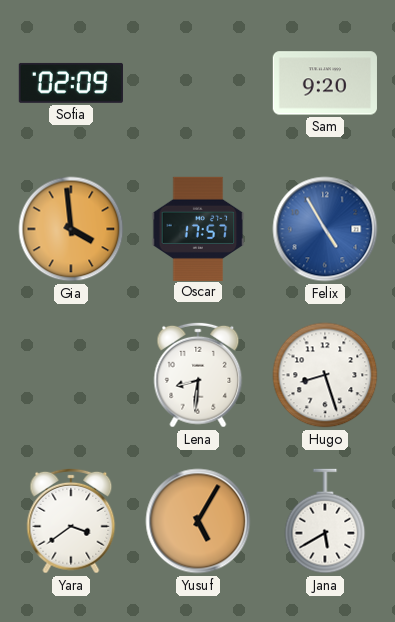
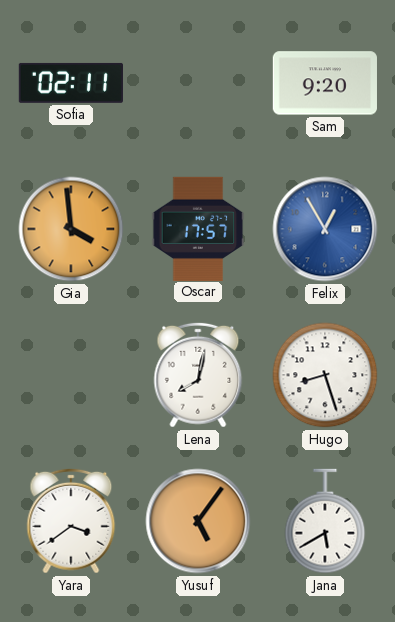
Sofia: 02:09 -> 02:11
Felix: 4:55 -> 12:55
Lena: 8:31 -> 8:02
Yusuf: 5:05 -> 5:06
